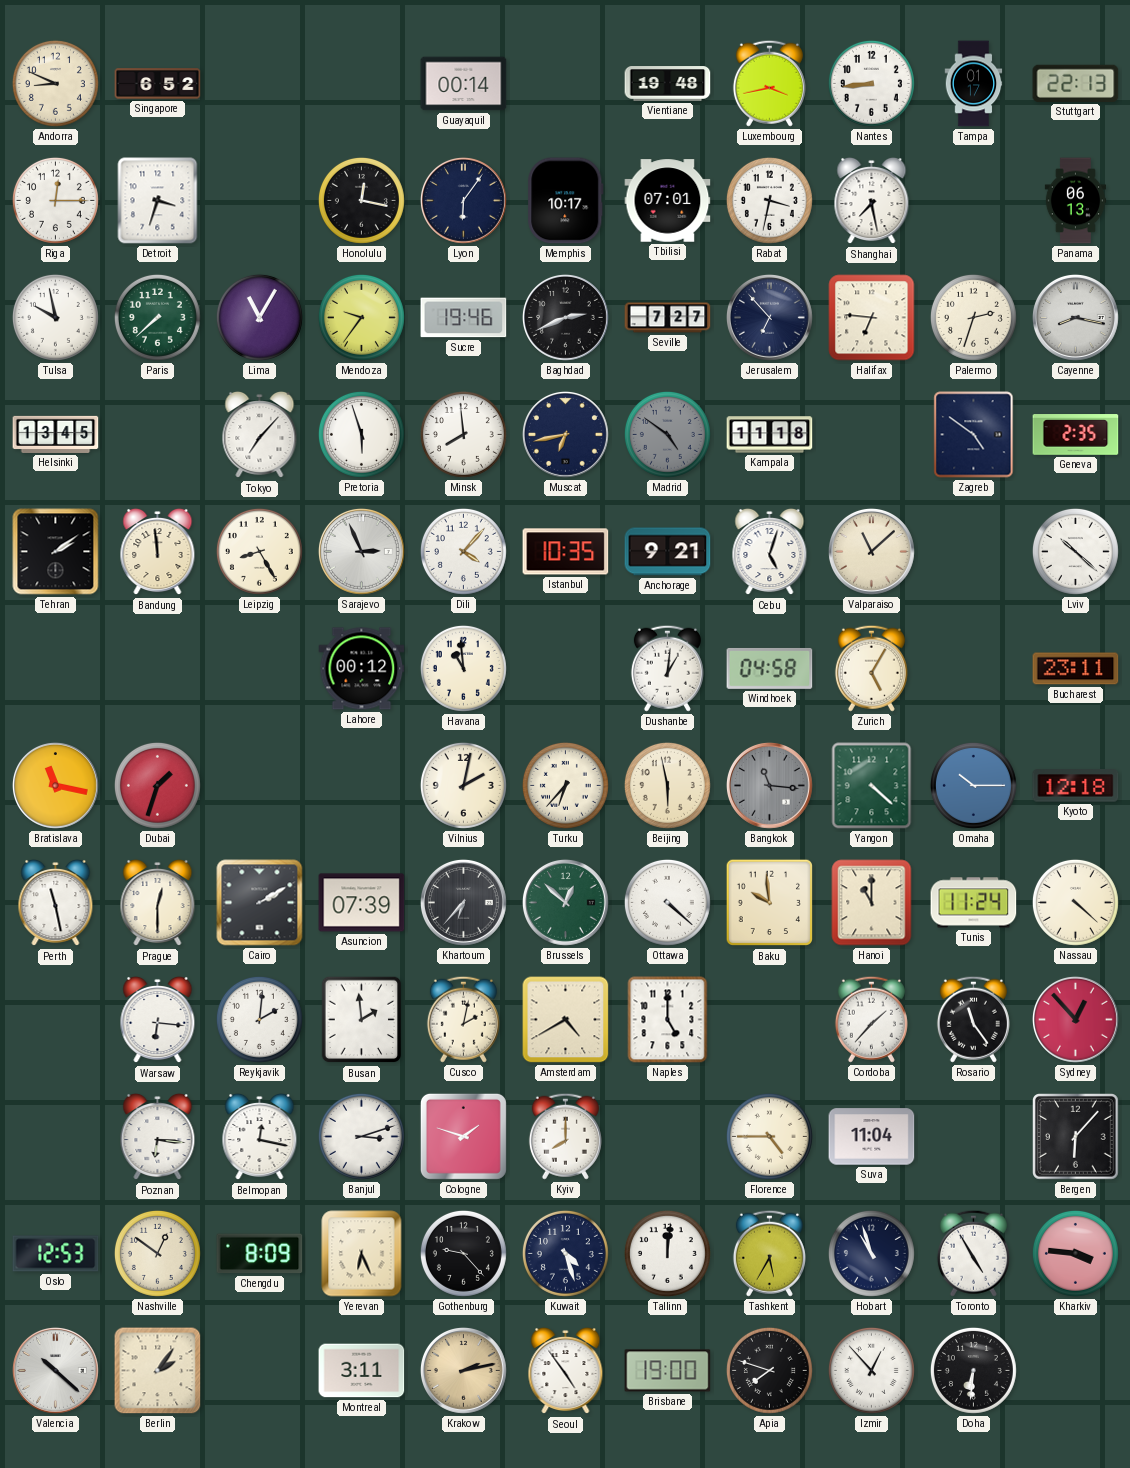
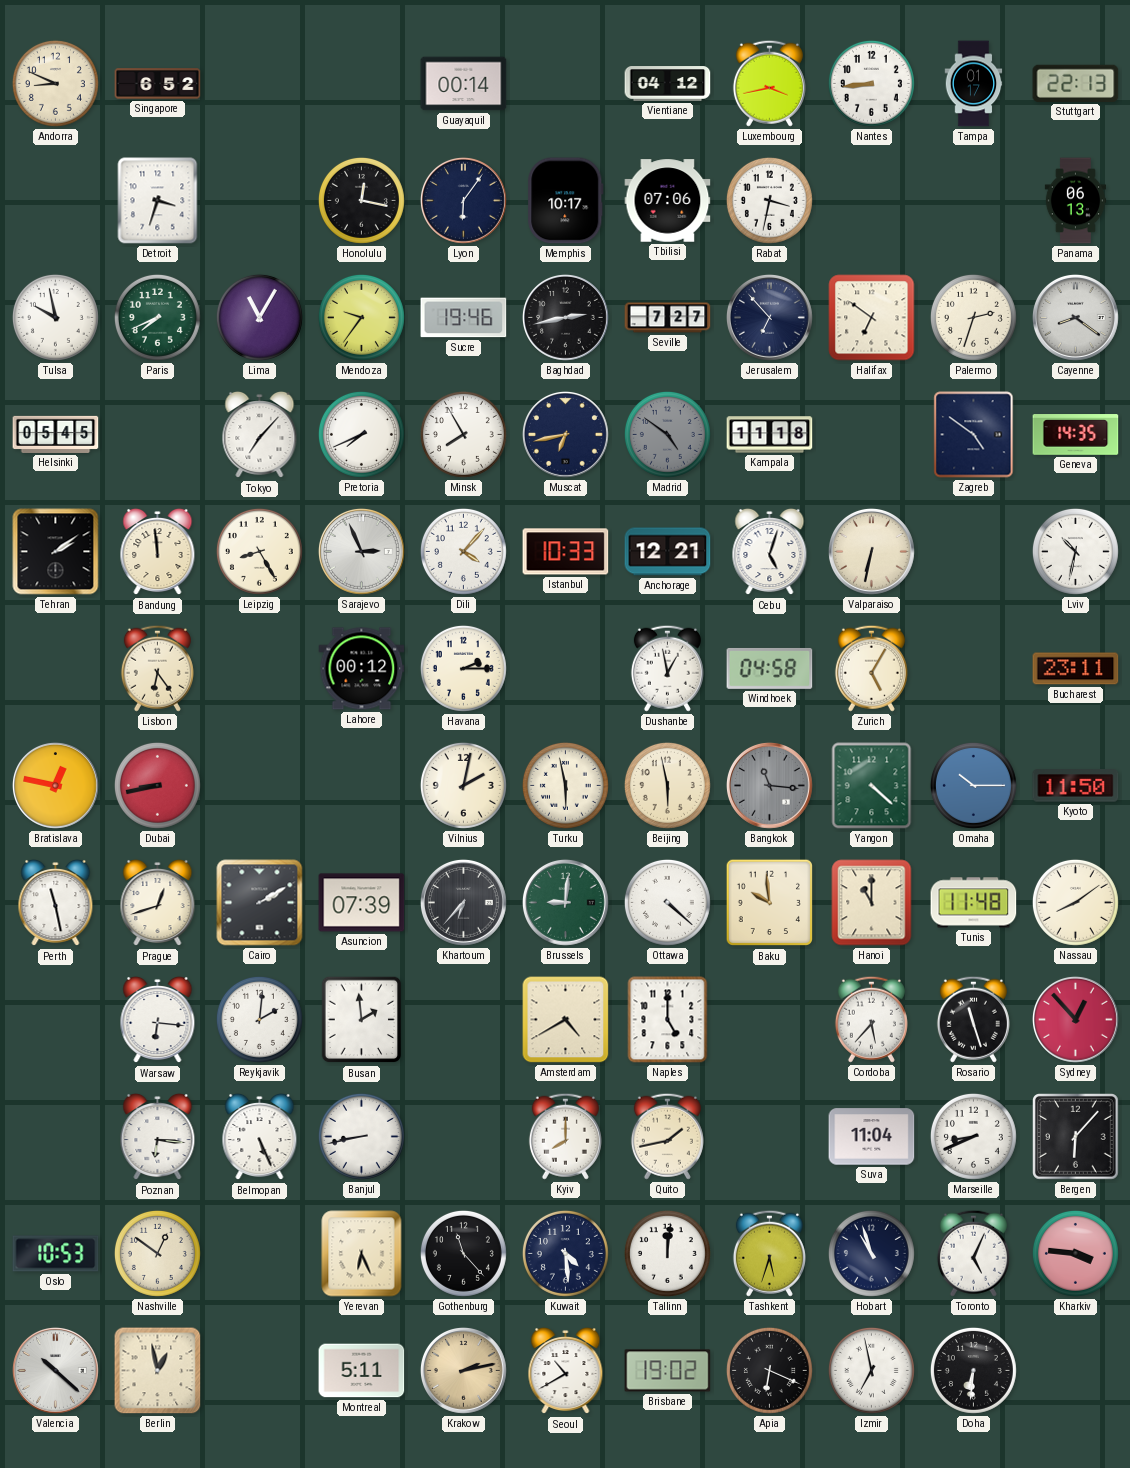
Vientiane: 19:48 -> 04:12
Riga: 12:15 -> none
Tbilisi: 07:01 -> 07:06
Shanghai: 7:28 -> none
Paris: 7:38 -> 7:41
Baghdad: 2:41 -> 2:43
Halifax: 6:46 -> 6:51
Cayenne: 8:17 -> 8:21
Helsinki: 13:45 -> 05:45
Pretoria: 5:57 -> 7:41
Minsk: 7:59 -> 7:55
Geneva: 2:35 -> 14:35
Istanbul: 10:35 -> 10:33
Anchorage: 9:21 -> 12:21
Valparaiso: 11:08 -> 6:32
Lviv: 10:22 -> 10:32
Lisbon: none -> 6:24
Havana: 10:59 -> 2:15
Dushanbe: 1:01 -> 12:58
Bratislava: 11:17 -> 12:47
Dubai: 1:33 -> 8:43
Turku: 6:37 -> 5:58
Kyoto: 12:18 -> 11:50
Prague: 12:30 -> 12:42
Brussels: 12:52 -> 9:01
Tunis: 11:24 -> 11:48
Nassau: 4:22 -> 8:09
Cusco: 2:02 -> none
Cordoba: 1:37 -> 5:37
Rosario: 11:24 -> 11:27
Belmopan: 12:17 -> 5:26
Banjul: 3:12 -> 8:43
Cologne: 1:48 -> none
Quito: none -> 1:43
Florence: 4:45 -> none
Marseille: none -> 8:41
Oslo: 12:53 -> 10:53
Chengdu: 8:09 -> none
Gothenburg: 9:23 -> 11:23
Kuwait: 4:27 -> 4:29
Tashkent: 5:35 -> 5:33
Toronto: 4:55 -> 5:04
Berlin: 2:06 -> 12:58
Montreal: 3:11 -> 5:11
Seoul: 4:54 -> 10:40
Brisbane: 19:00 -> 19:02
Apia: 7:48 -> 6:19
Izmir: 12:53 -> 6:58
